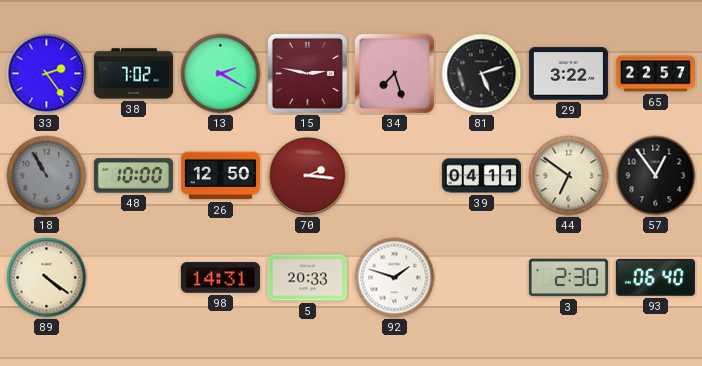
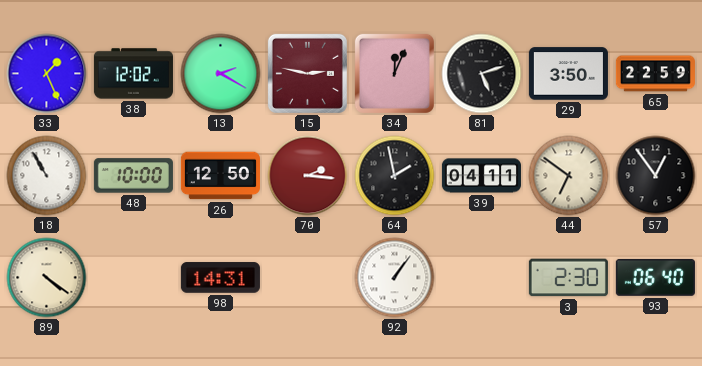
33: 2:24 -> 1:26
38: 7:02 -> 12:02
34: 7:27 -> 12:04
29: 3:22 -> 3:50
65: 22:57 -> 22:59
18 dial: grey -> white
64: none -> 1:58
5: 20:33 -> none
92: 1:48 -> 1:06
